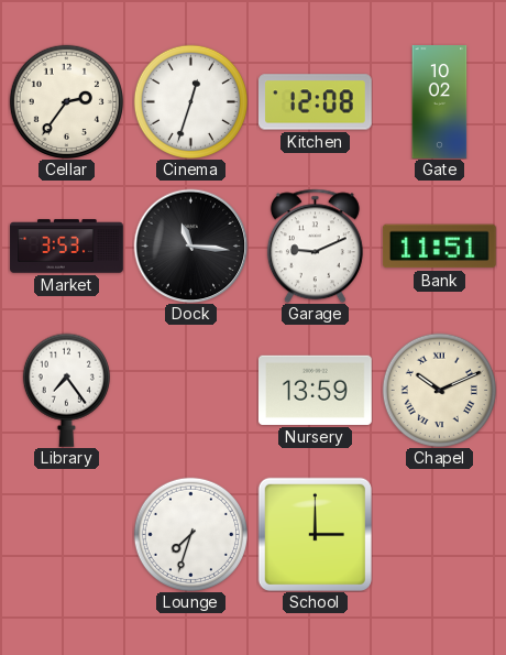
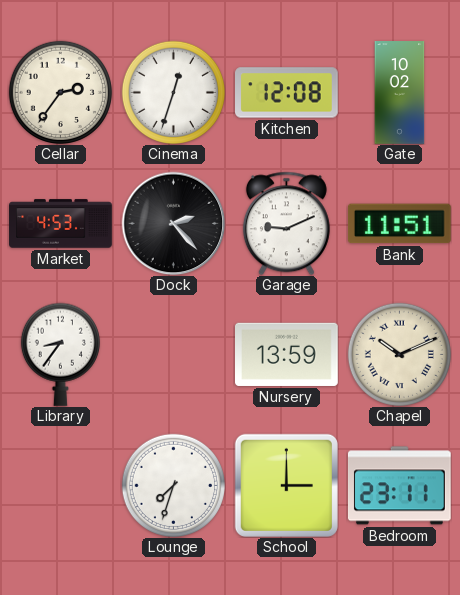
Market: 3:53 -> 4:53
Dock: 11:16 -> 2:23
Library: 7:24 -> 8:36
Bedroom: none -> 23:11
